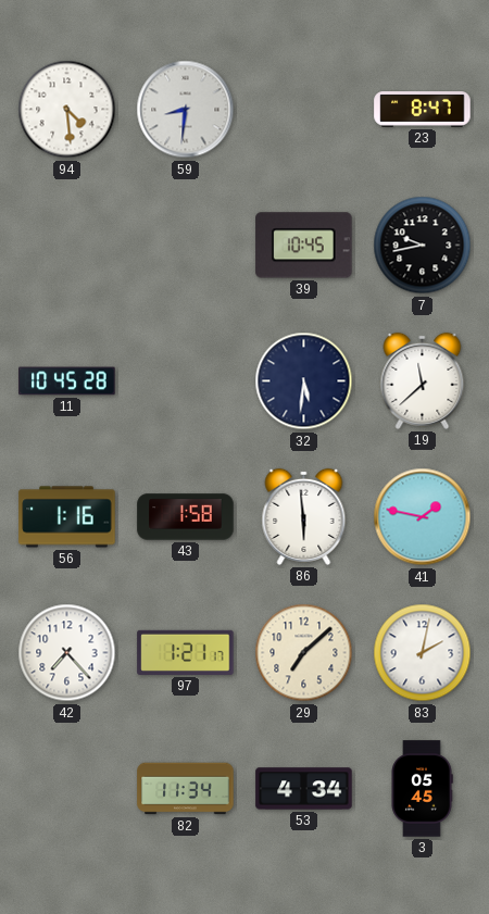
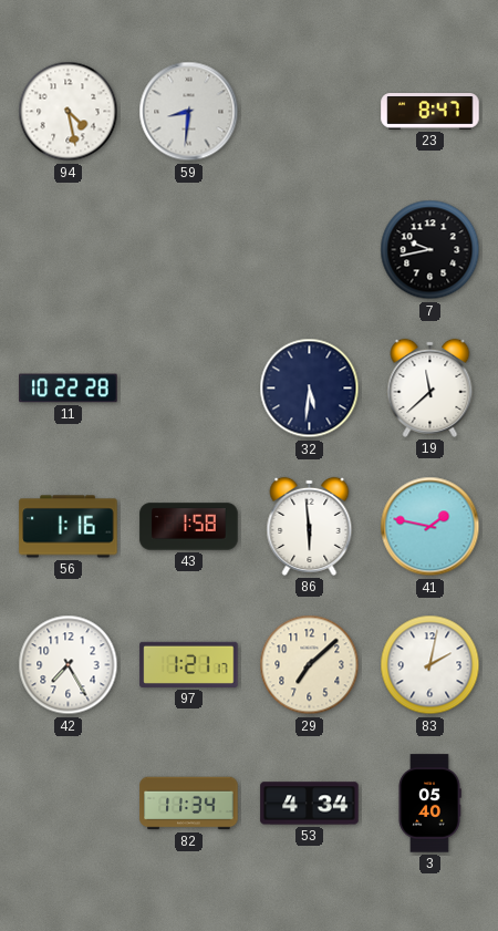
94: 4:29 -> 4:28
39: 10:45 -> none
11: 10:45 -> 10:22
42: 7:23 -> 7:25
3: 05:45 -> 05:40
